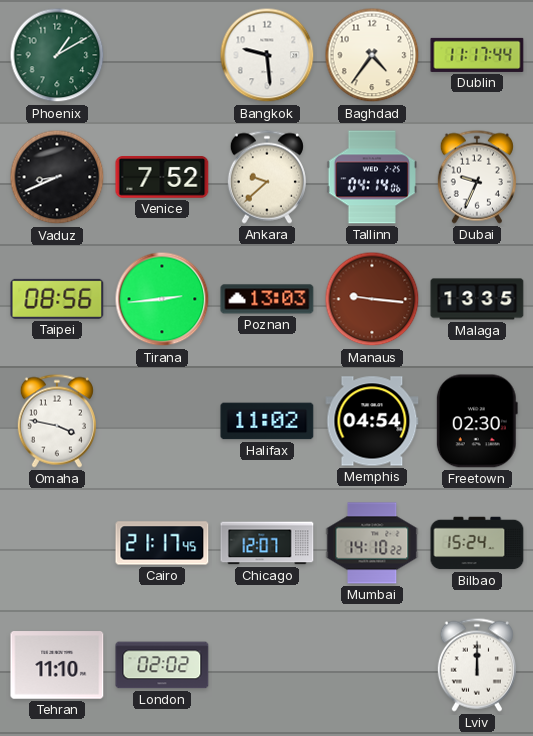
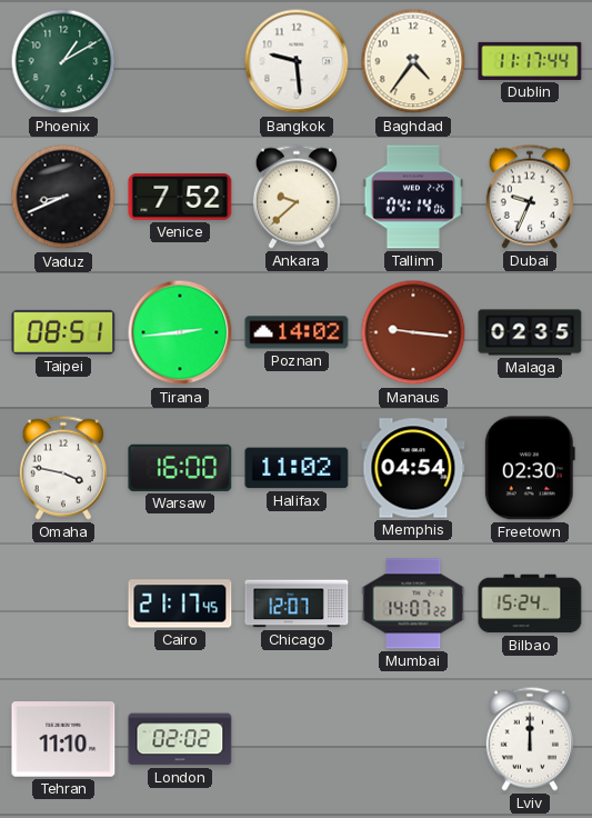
Taipei: 08:56 -> 08:51
Poznan: 13:03 -> 14:02
Malaga: 13:35 -> 02:35
Warsaw: none -> 16:00
Mumbai: 14:10 -> 14:07
